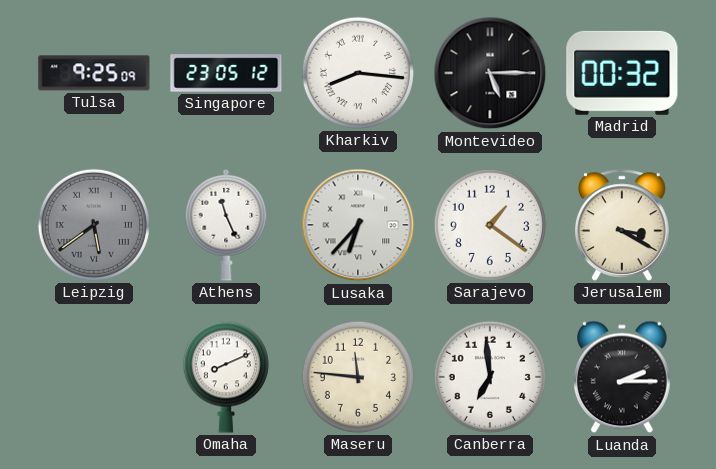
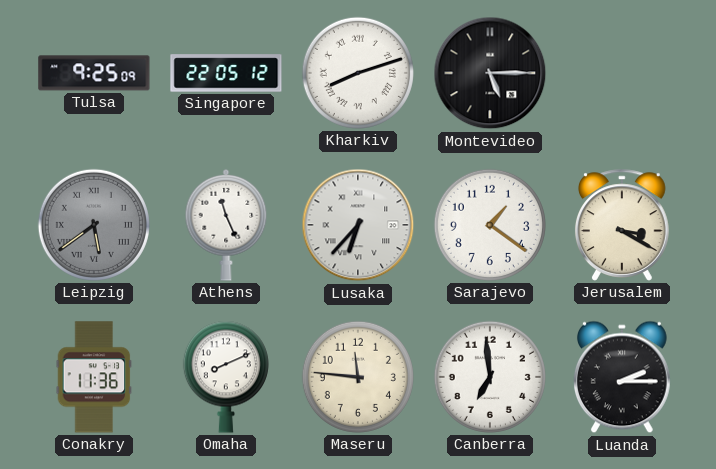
Singapore: 23:05 -> 22:05
Kharkiv: 8:16 -> 8:12
Madrid: 00:32 -> none
Conakry: none -> 11:36
